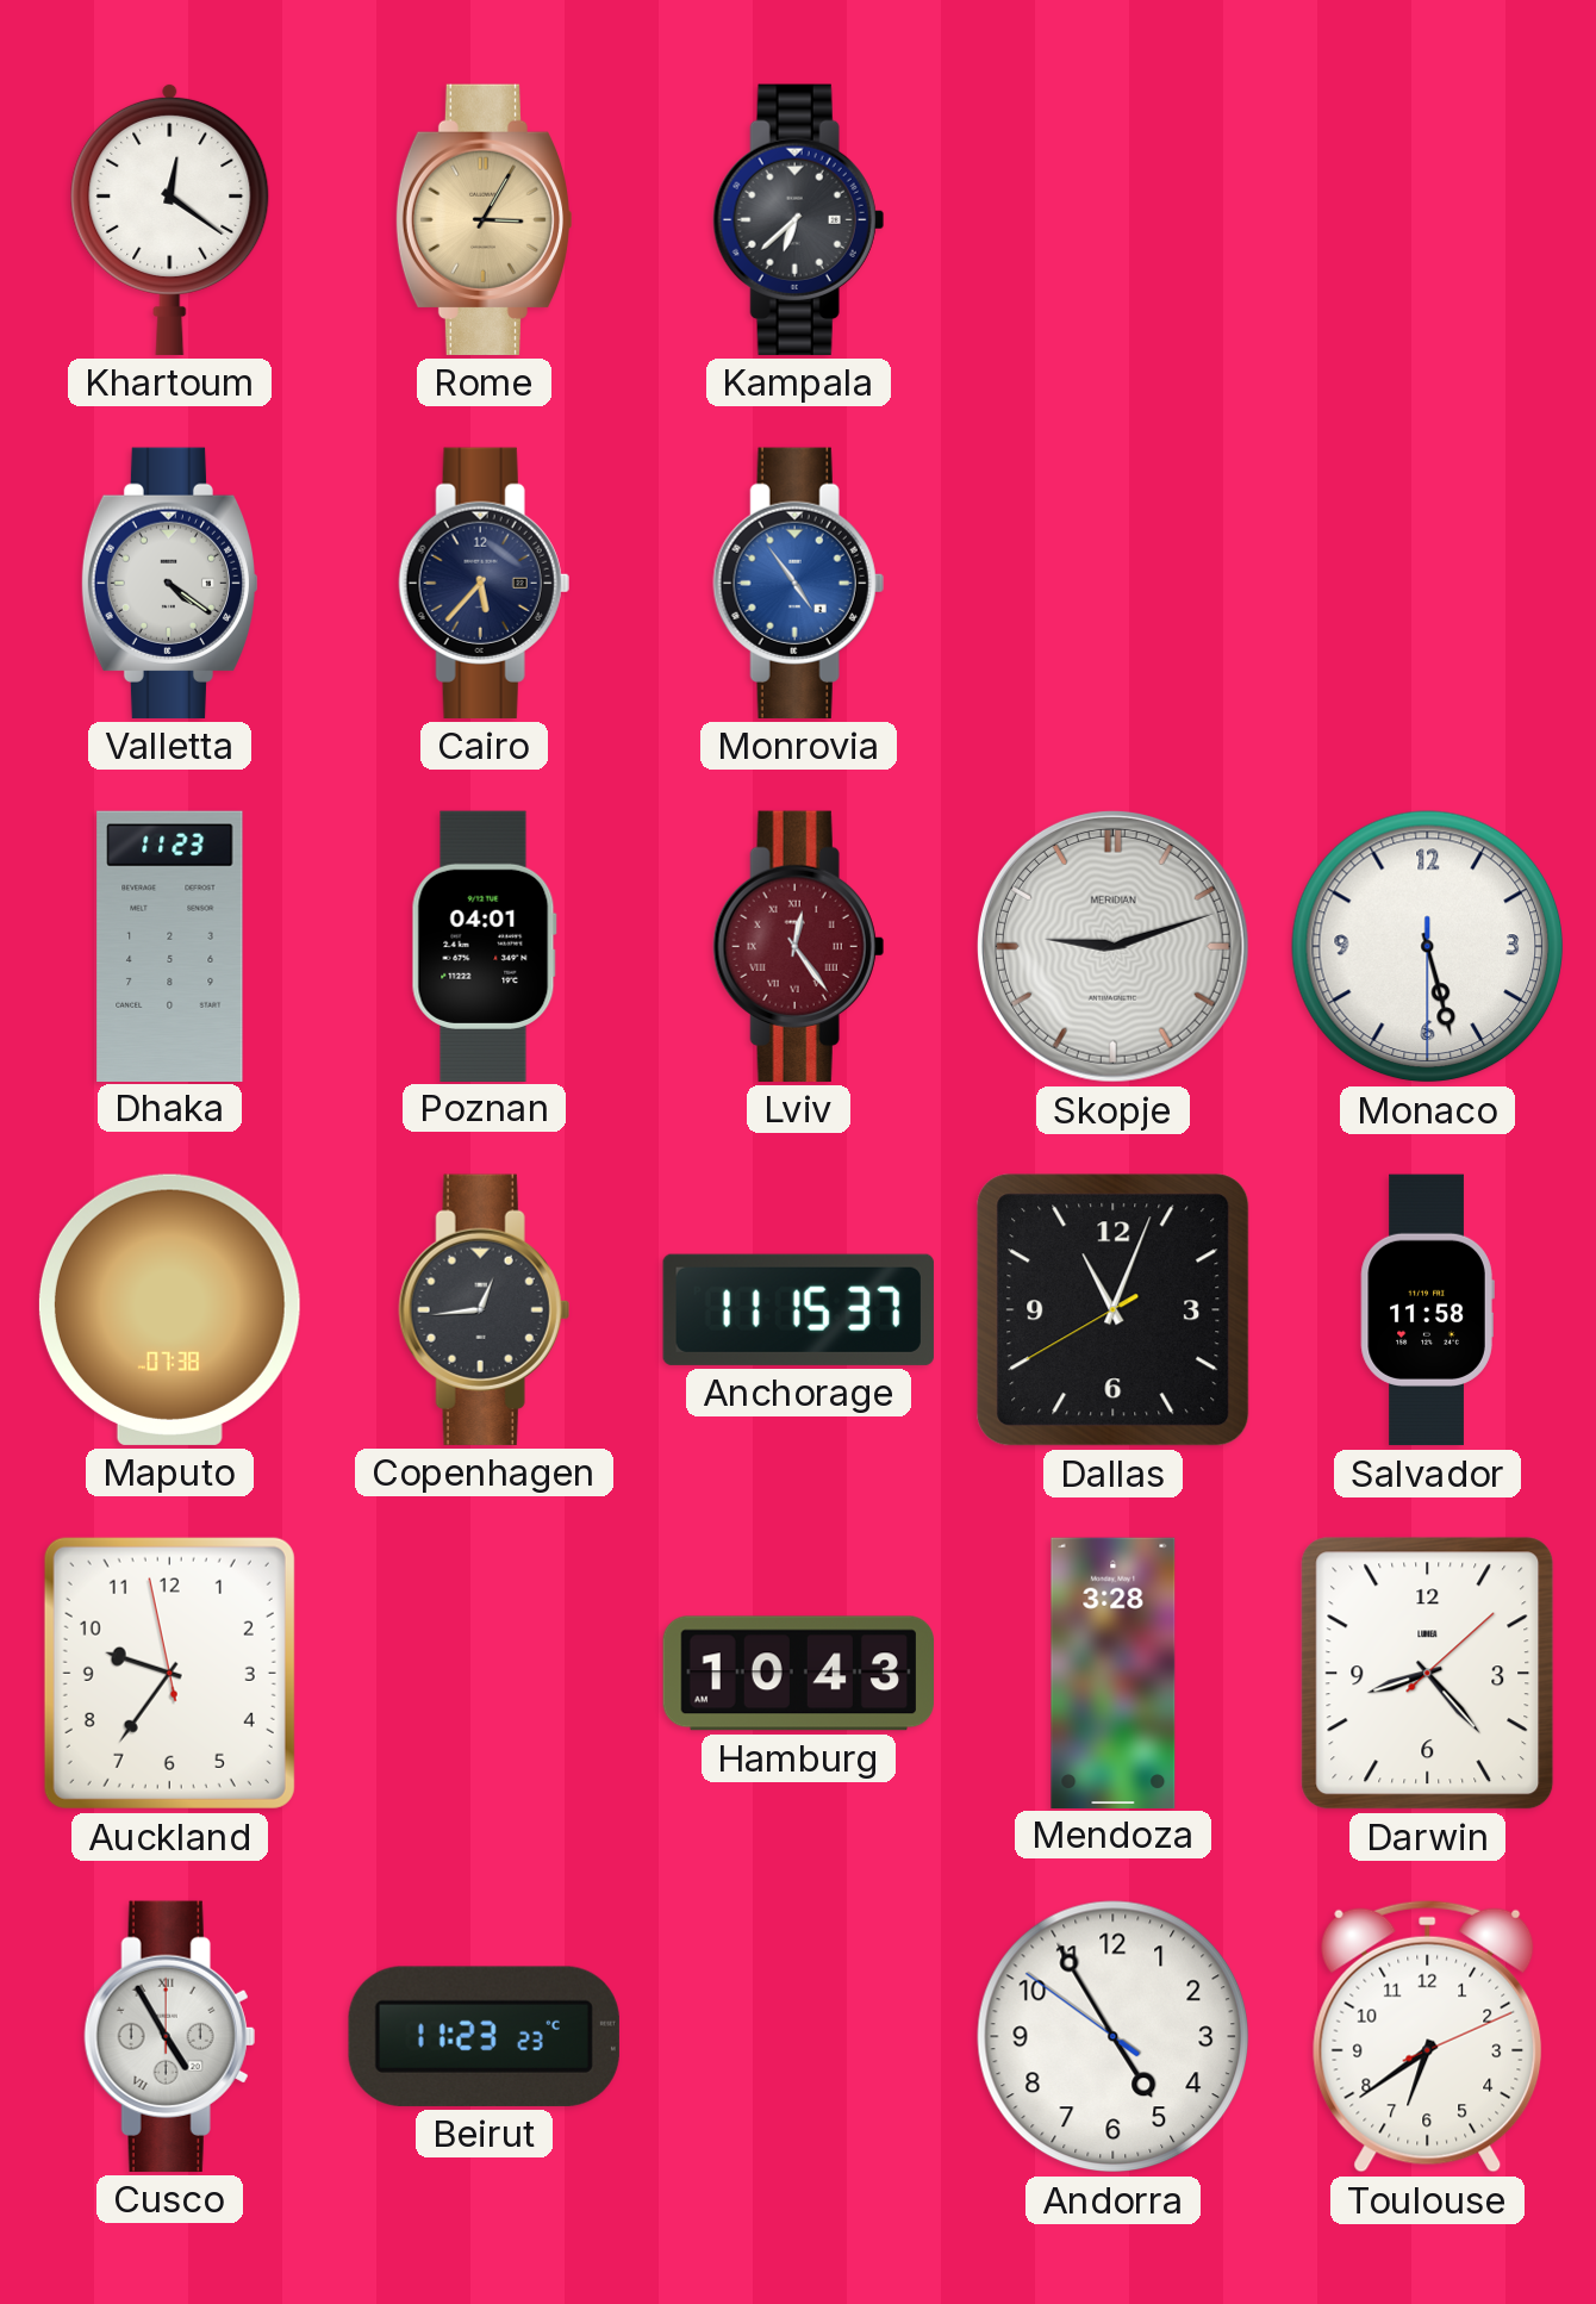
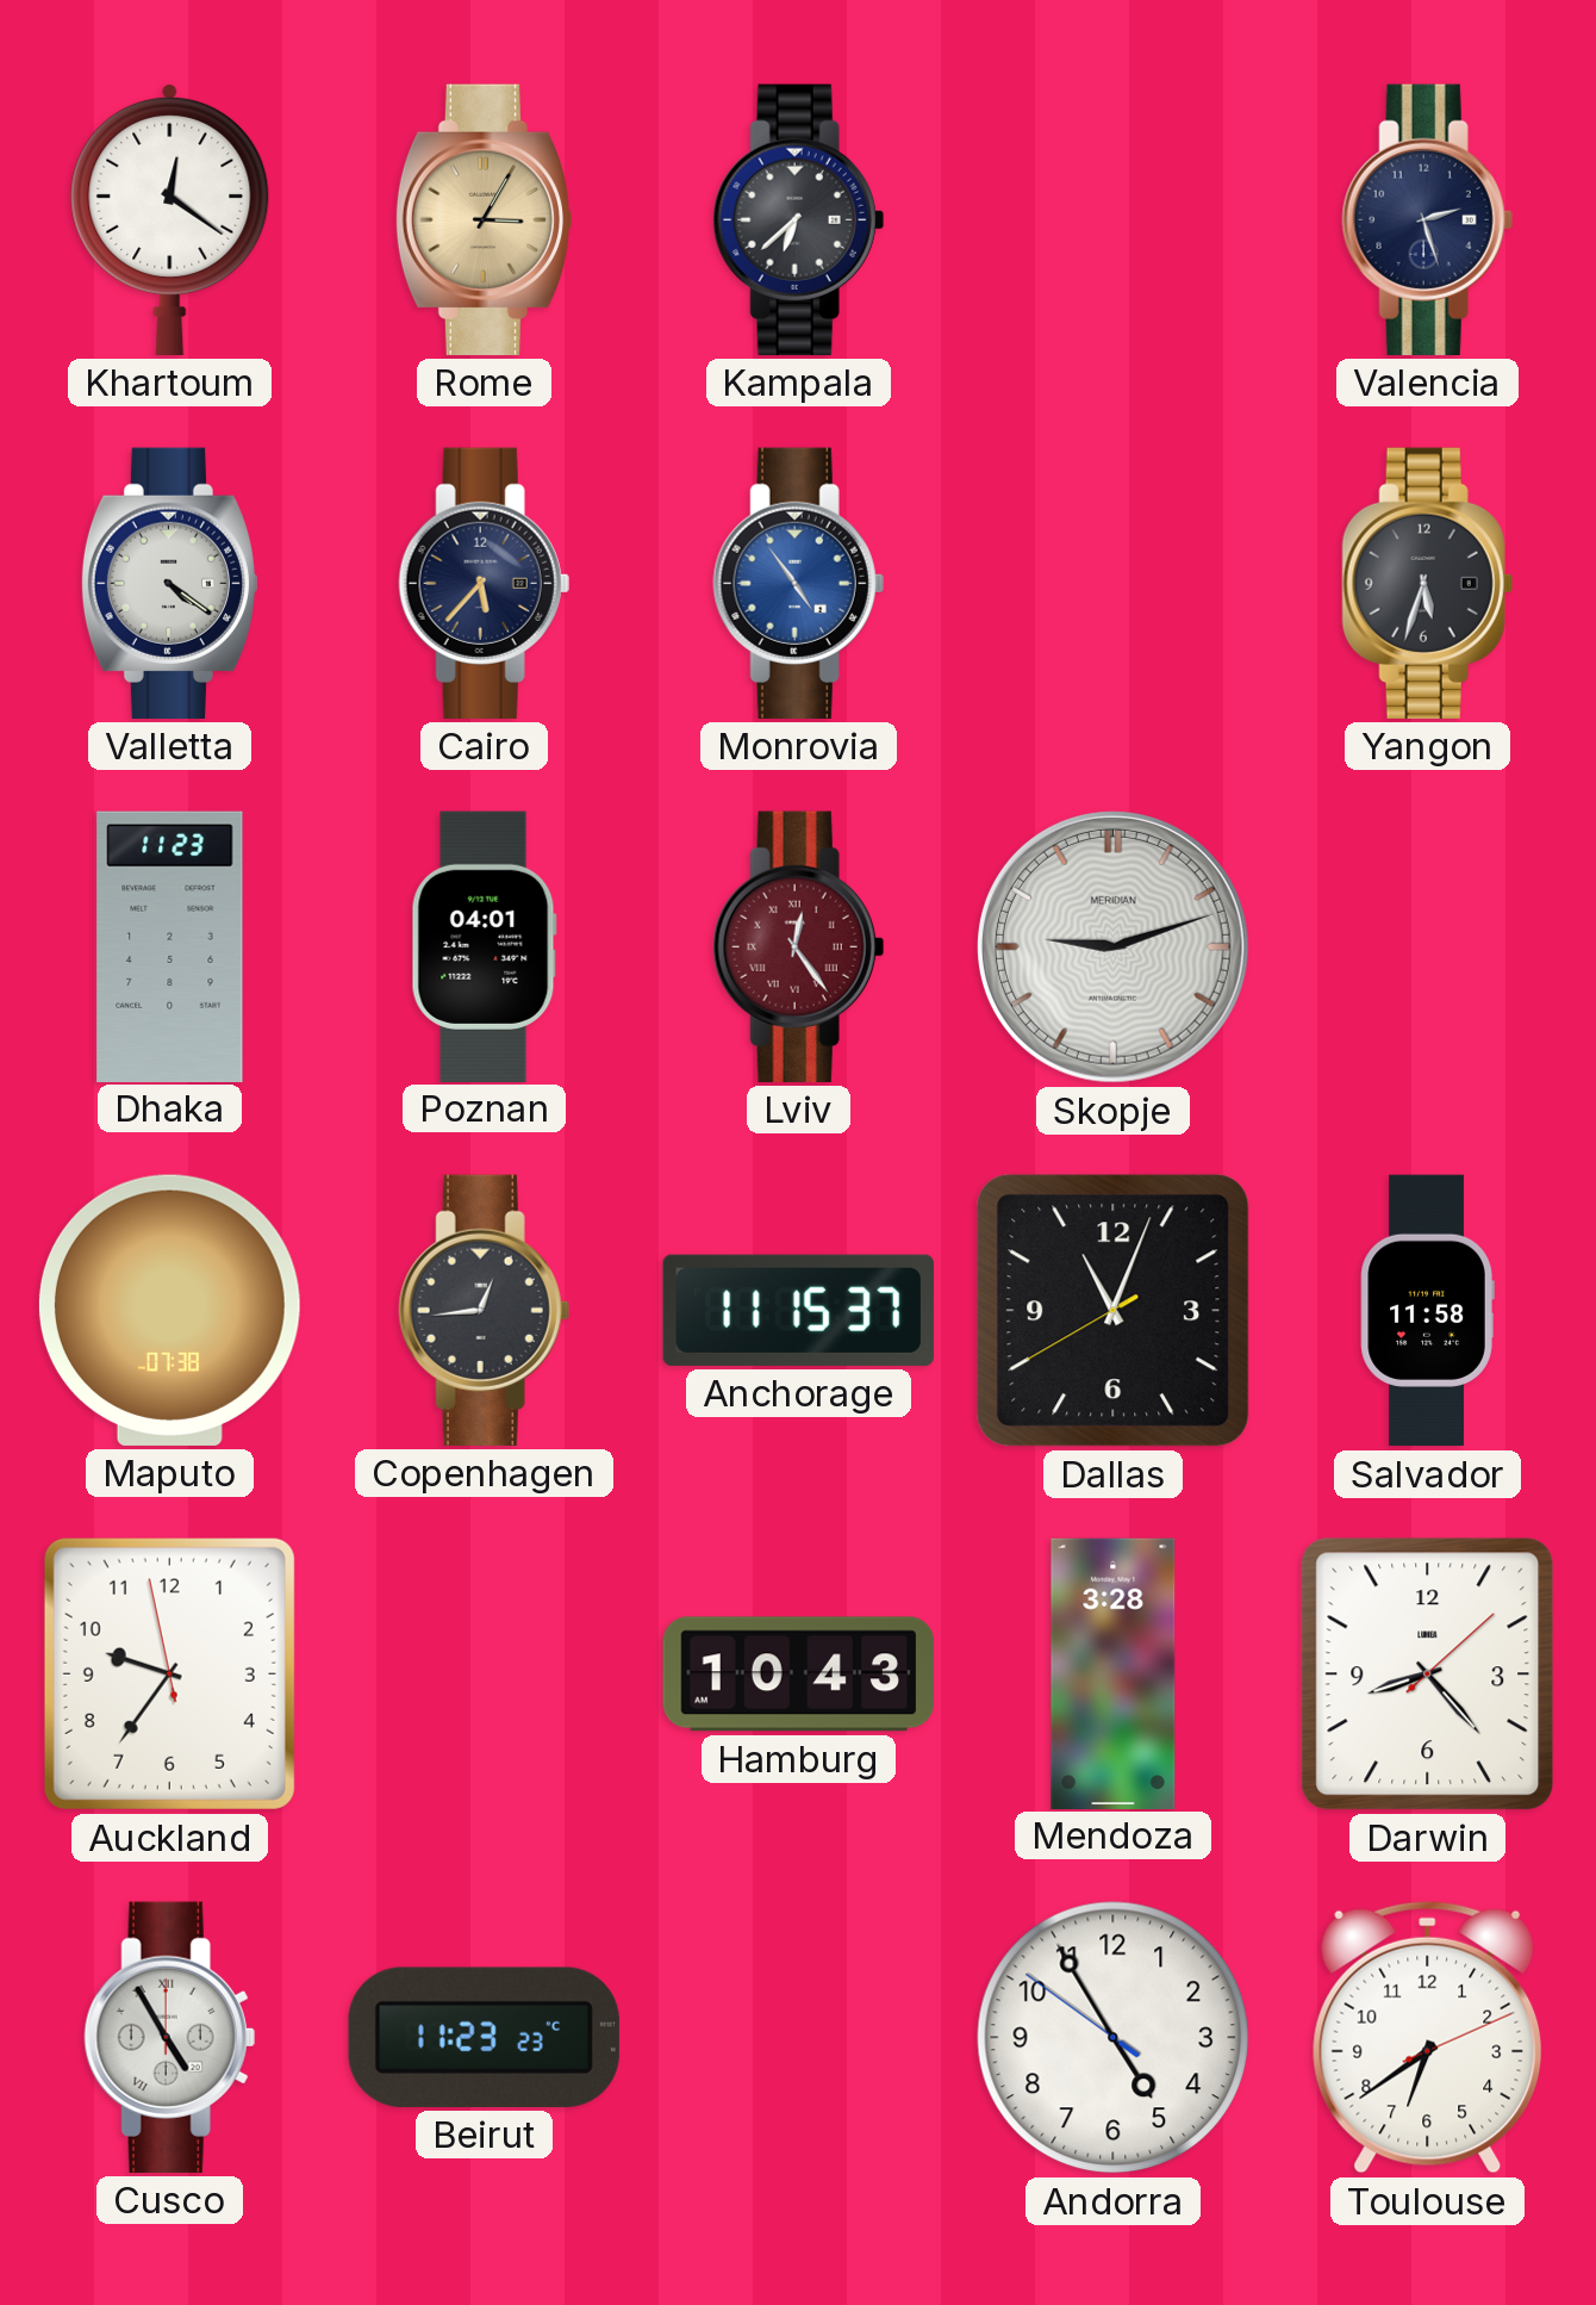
Valencia: none -> 2:27
Yangon: none -> 5:33
Monaco: 5:27 -> none
